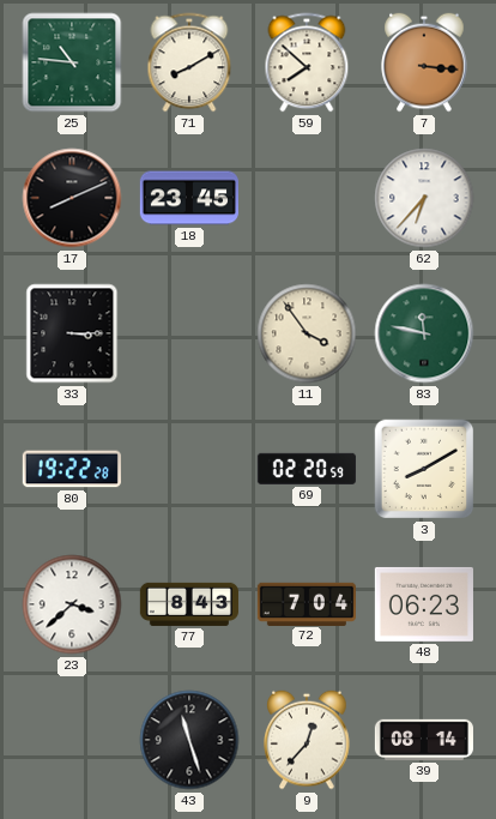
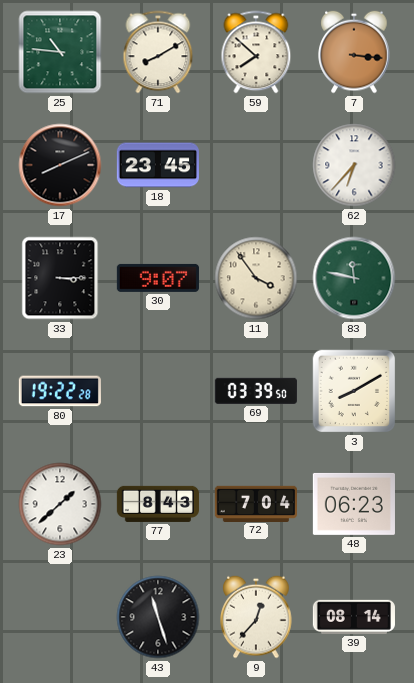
30: none -> 9:07
69: 02:20 -> 03:39
23: 3:38 -> 1:38
